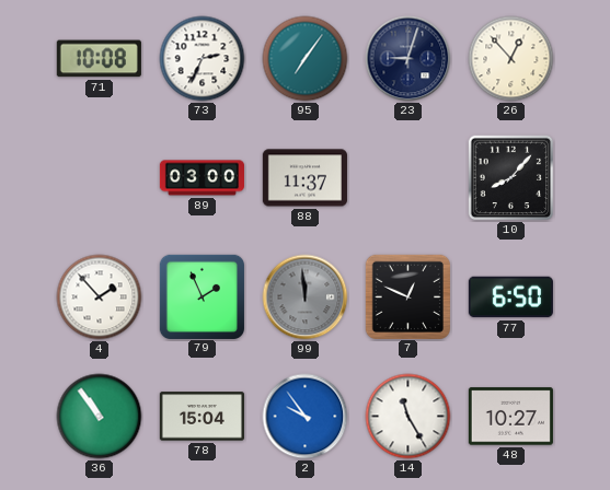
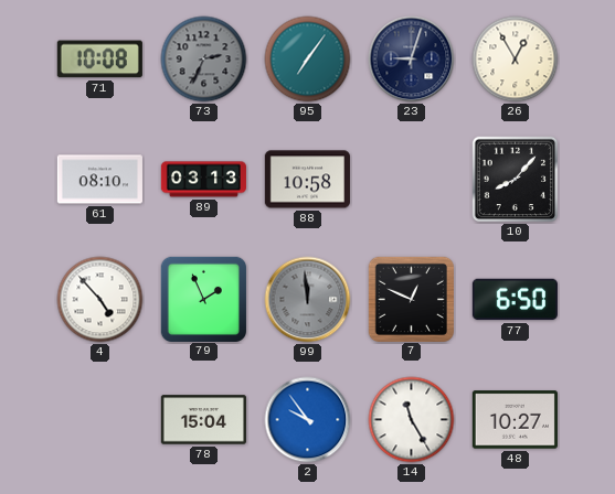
73 dial: white -> grey
26: 12:53 -> 12:55
61: none -> 08:10
89: 03:00 -> 03:13
88: 11:37 -> 10:58
4: 1:53 -> 4:53
36: 10:54 -> none
